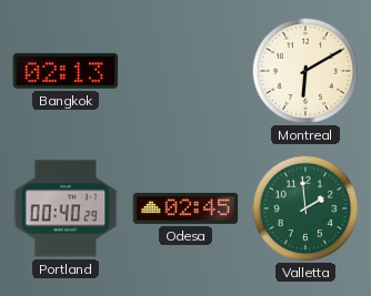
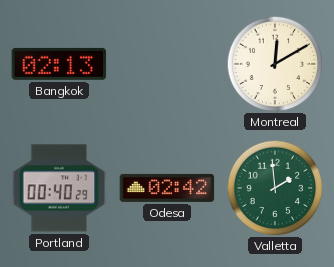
Montreal: 6:10 -> 12:10
Odesa: 02:45 -> 02:42
